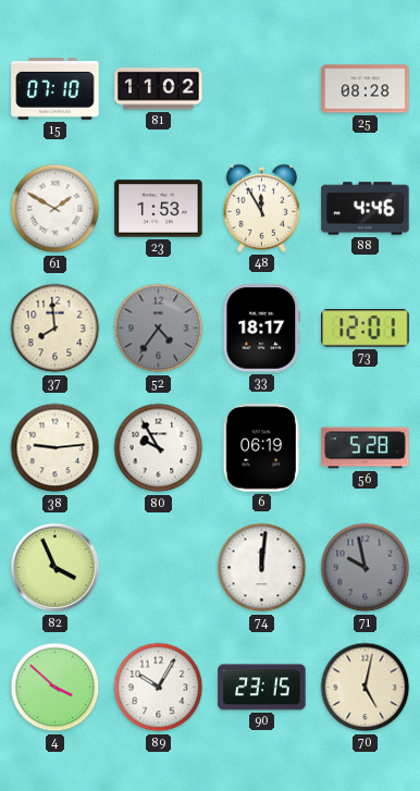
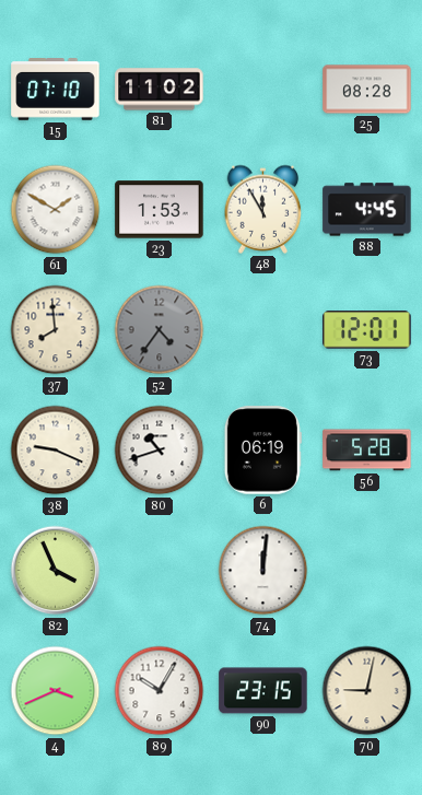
88: 4:46 -> 4:45
33: 18:17 -> none
38: 9:14 -> 9:19
80: 9:55 -> 10:42
71: 9:58 -> none
4: 3:52 -> 3:41
70: 5:02 -> 9:02
